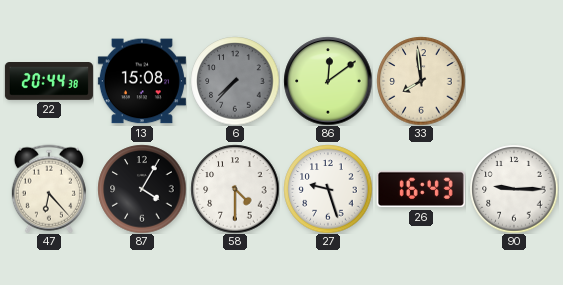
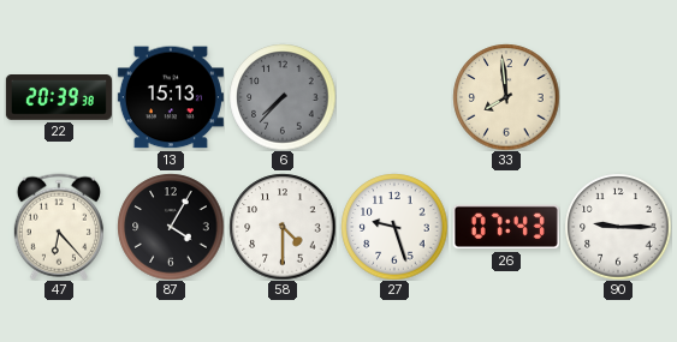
22: 20:44 -> 20:39
13: 15:08 -> 15:13
86: 12:09 -> none
26: 16:43 -> 07:43
